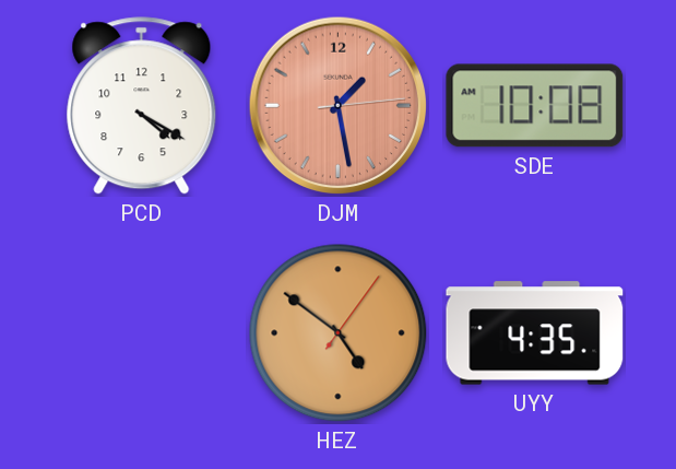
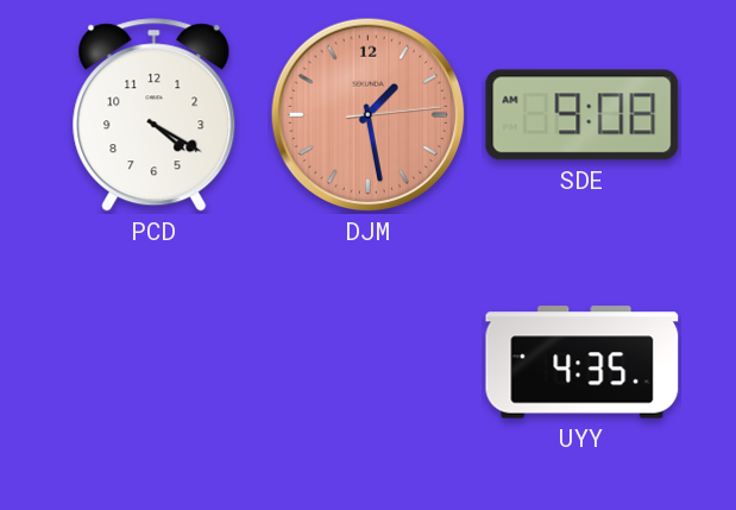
SDE: 10:08 -> 9:08
HEZ: 4:51 -> none
